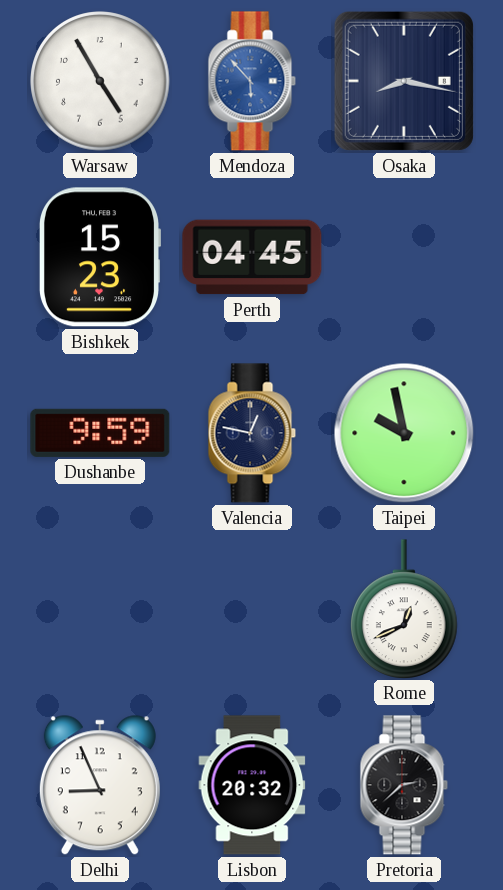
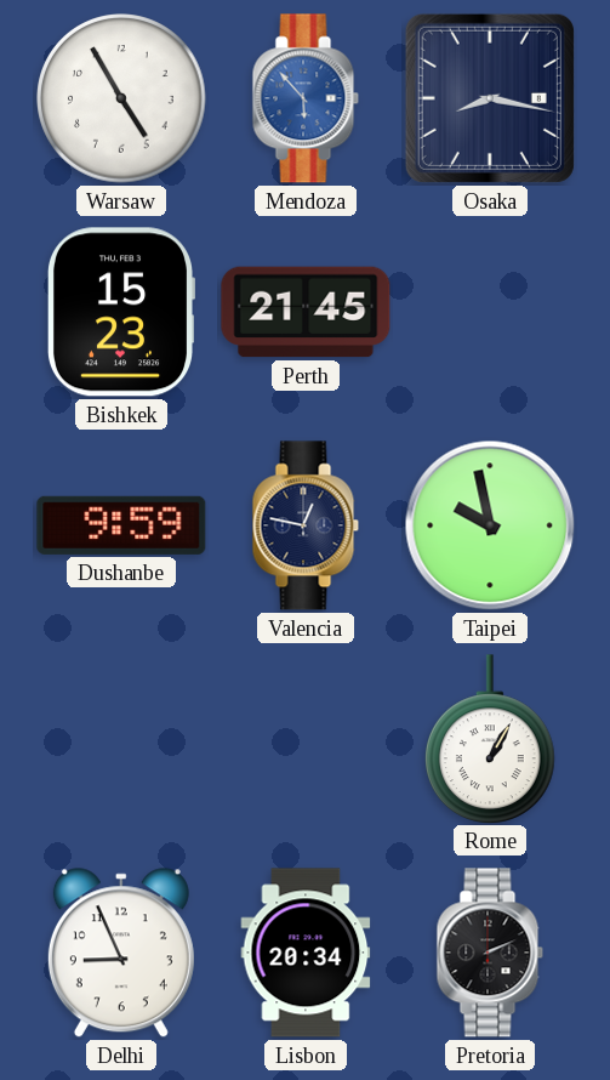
Perth: 04:45 -> 21:45
Rome: 12:41 -> 1:05
Lisbon: 20:32 -> 20:34
Pretoria: 2:38 -> 2:11
